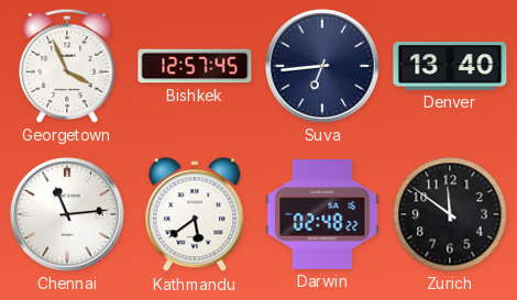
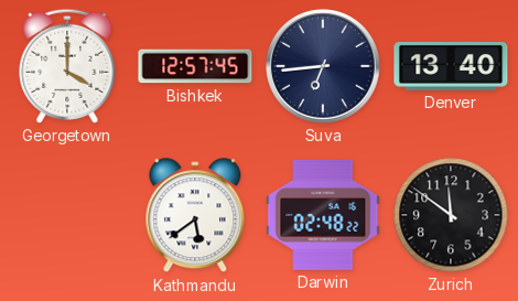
Georgetown: 3:56 -> 4:00
Chennai: 11:14 -> none
